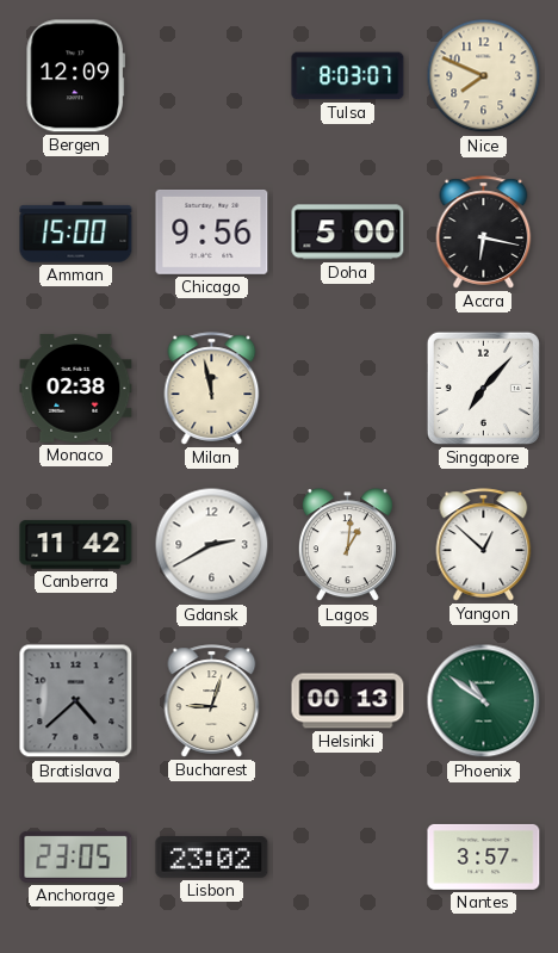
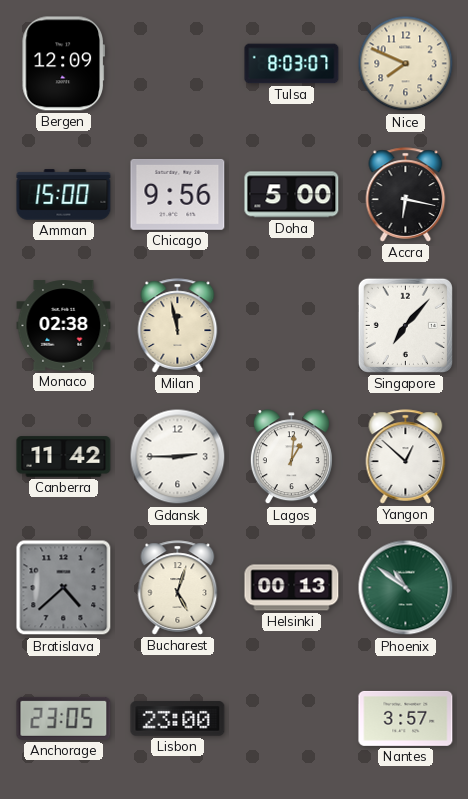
Gdansk: 2:40 -> 2:45
Bucharest: 9:03 -> 5:03
Lisbon: 23:02 -> 23:00
